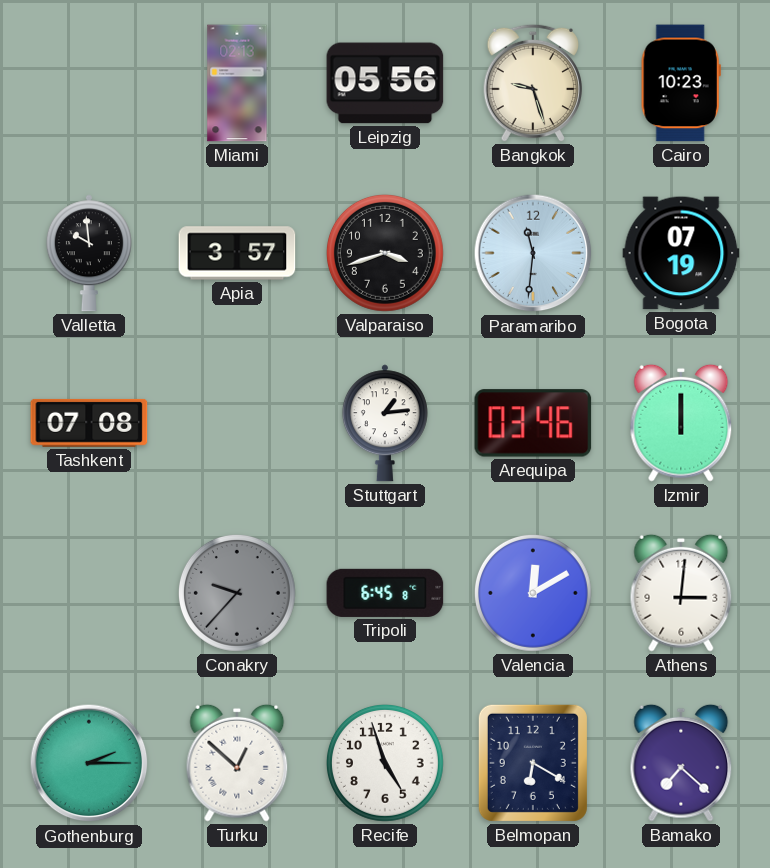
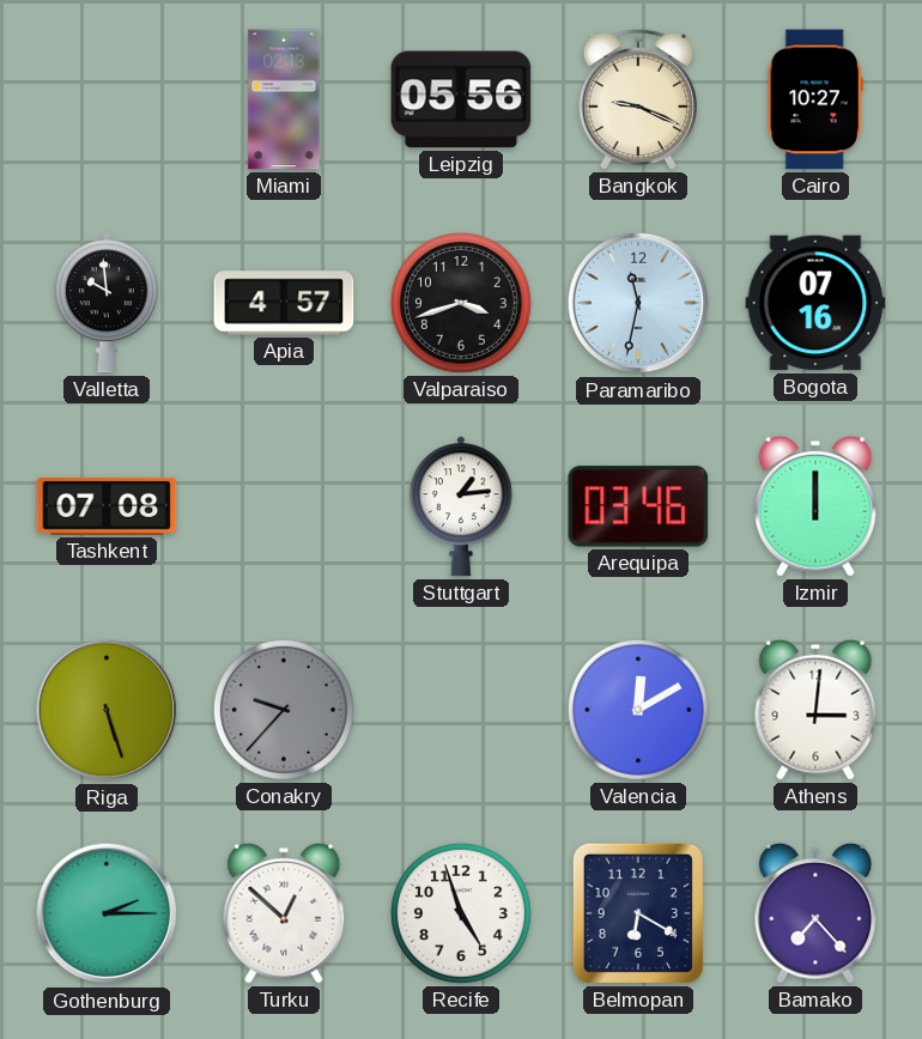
Bangkok: 9:27 -> 9:19
Cairo: 10:23 -> 10:27
Apia: 3:57 -> 4:57
Paramaribo: 11:31 -> 11:32
Bogota: 07:19 -> 07:16
Riga: none -> 5:27
Tripoli: 6:45 -> none
Bamako: 7:22 -> 7:23
